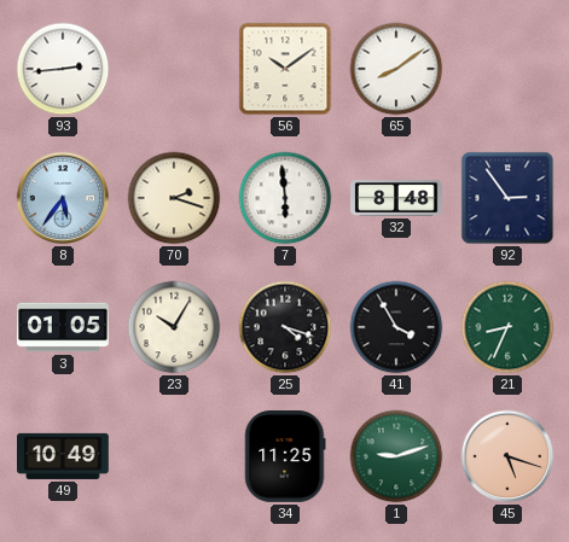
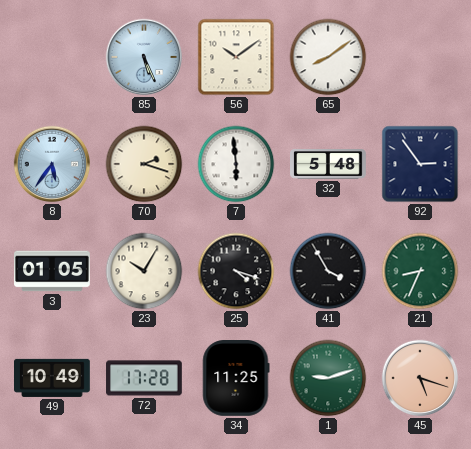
93: 2:44 -> none
85: none -> 5:26
32: 8:48 -> 5:48
72: none -> 17:28
